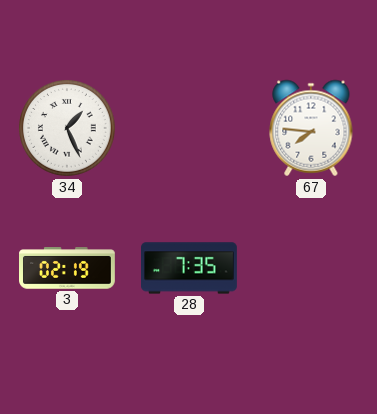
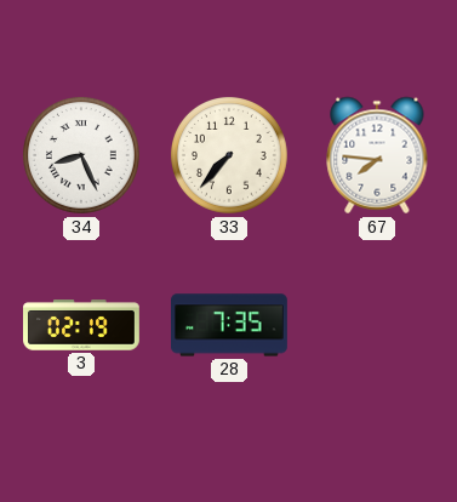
34: 1:26 -> 8:26
33: none -> 7:37
